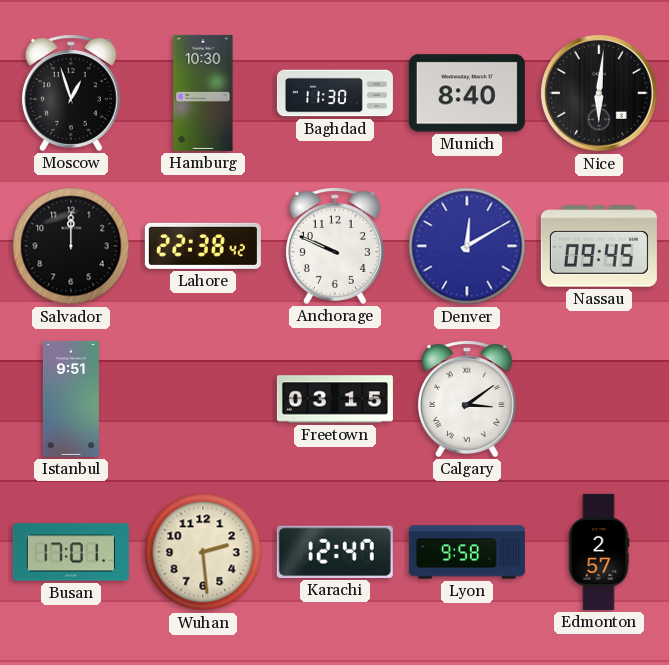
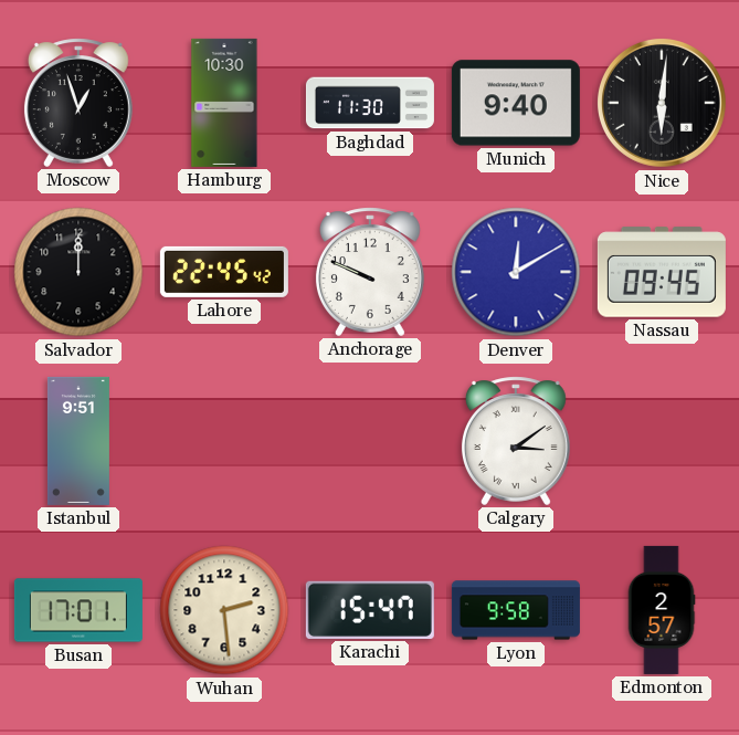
Munich: 8:40 -> 9:40
Lahore: 22:38 -> 22:45
Freetown: 03:15 -> none
Karachi: 12:47 -> 15:47
